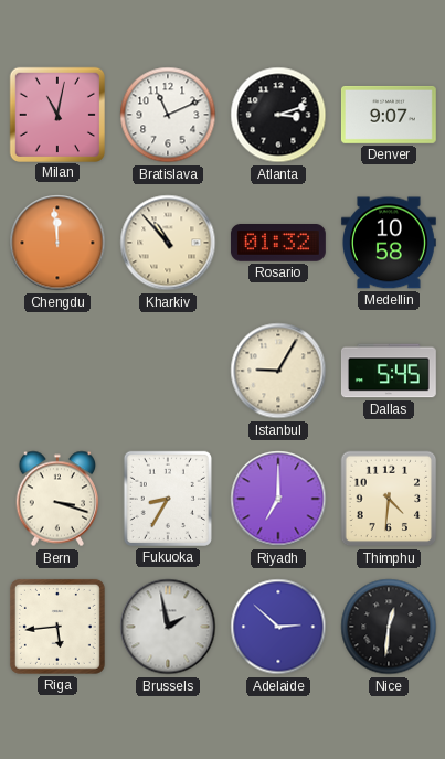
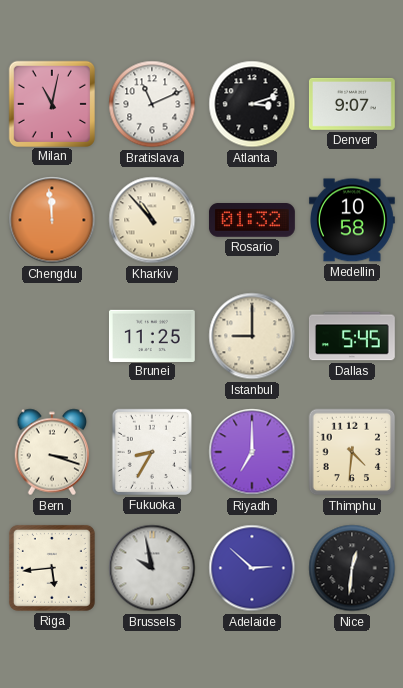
Brunei: none -> 11:25
Istanbul: 9:05 -> 9:00
Brussels: 1:58 -> 9:58
